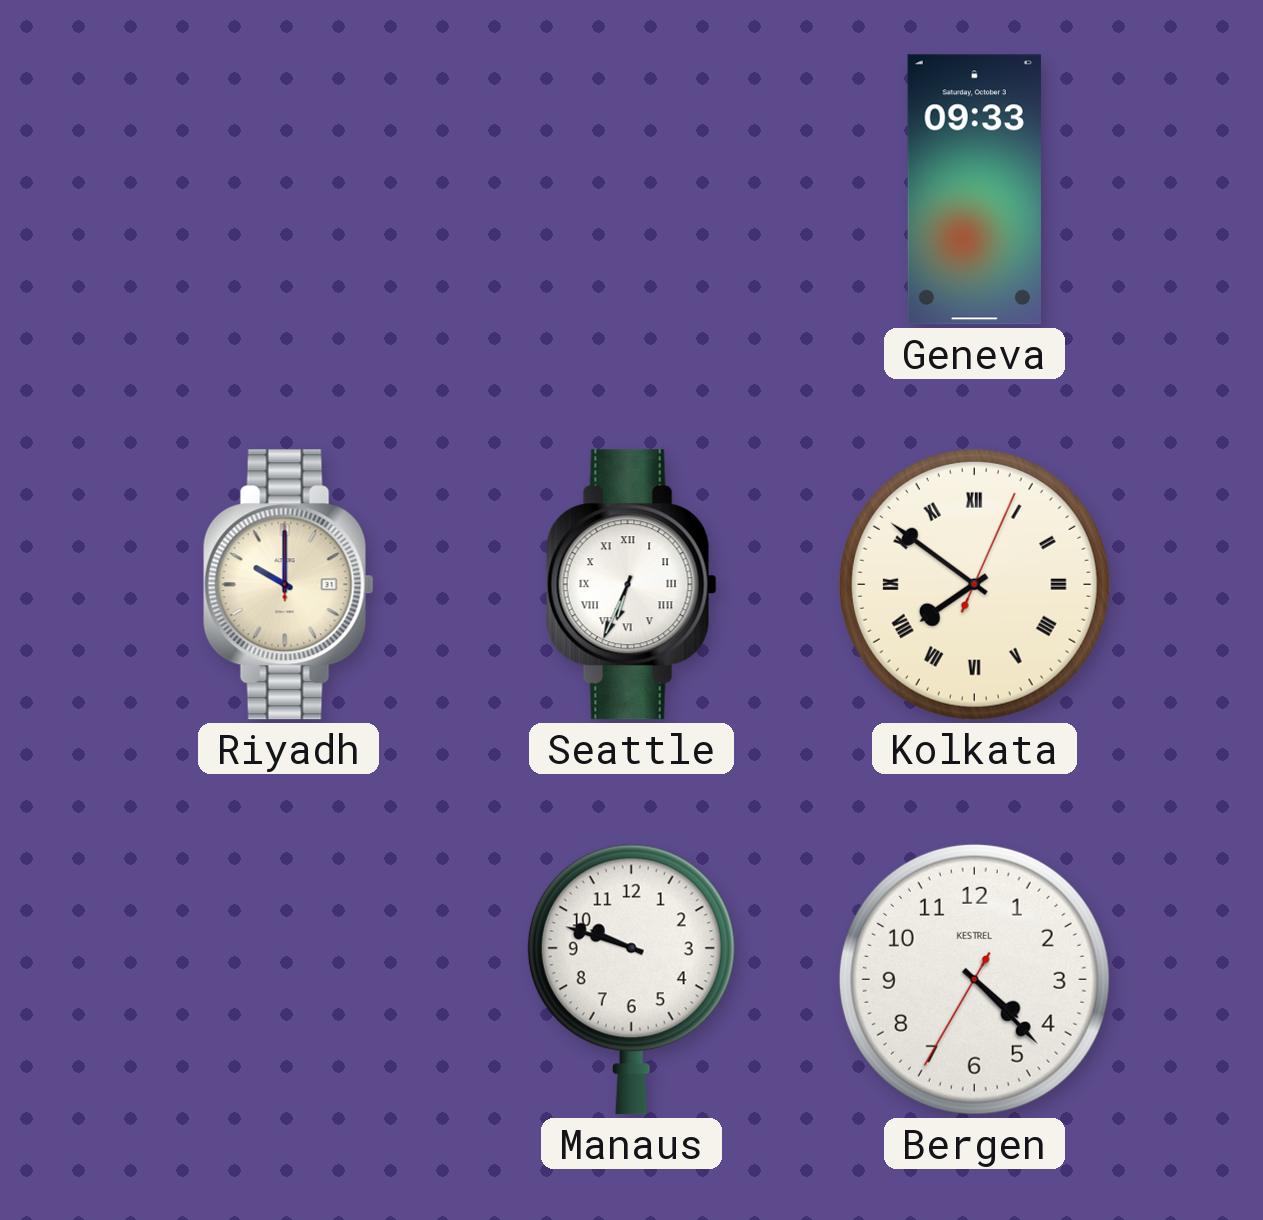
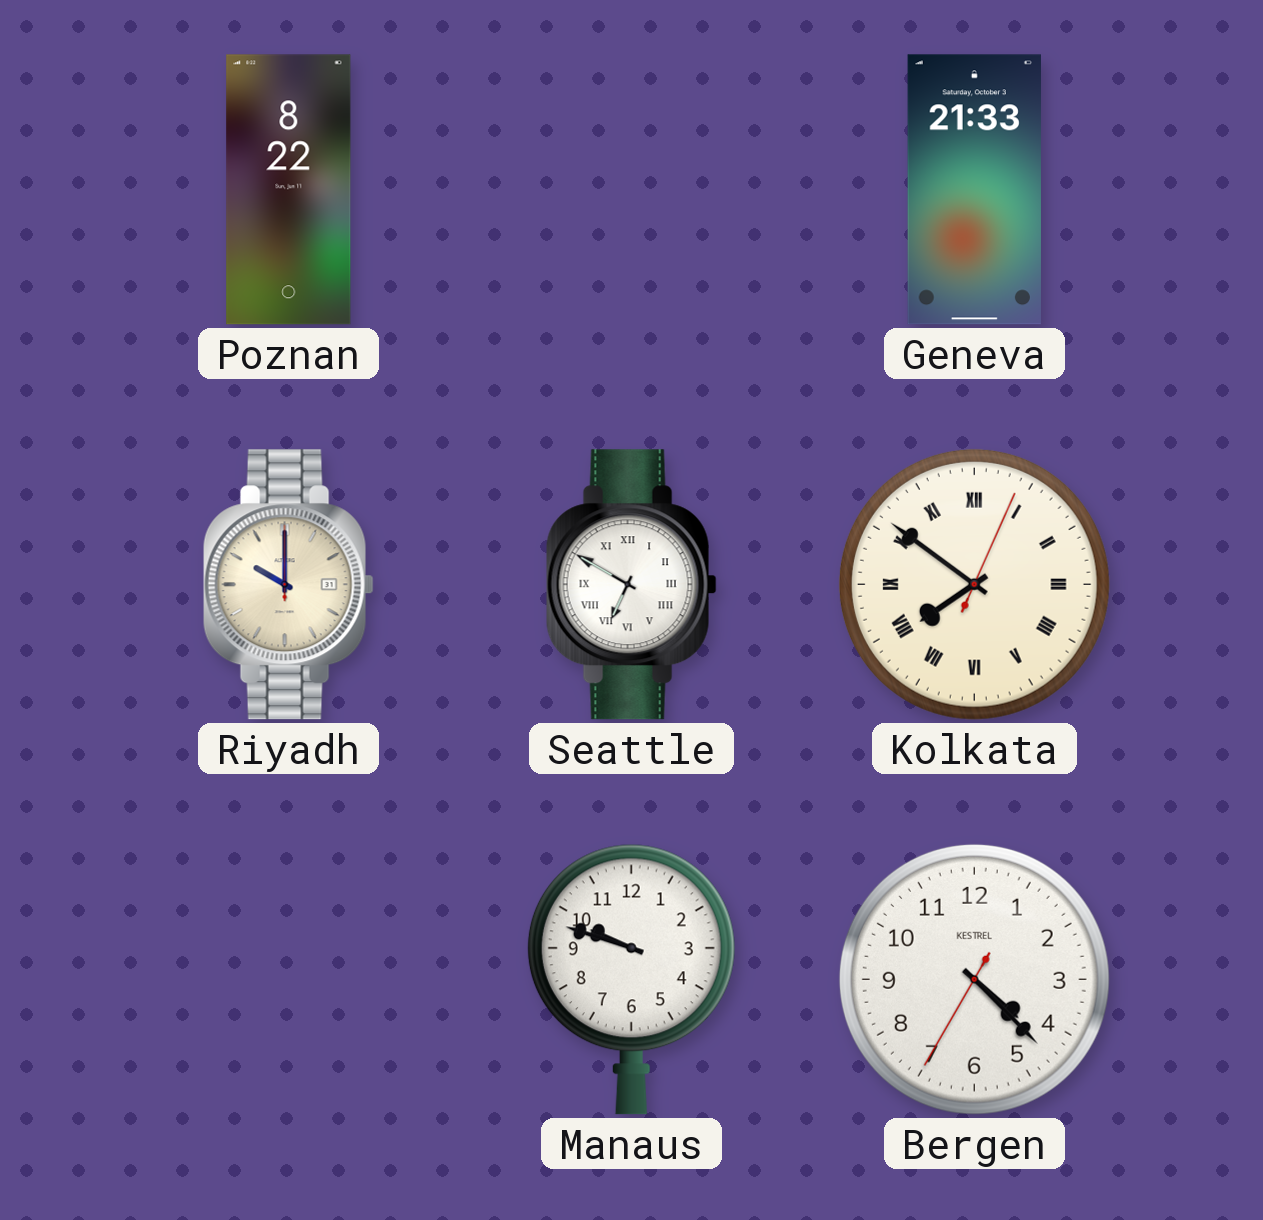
Poznan: none -> 8:22
Geneva: 09:33 -> 21:33
Seattle: 6:34 -> 6:50
